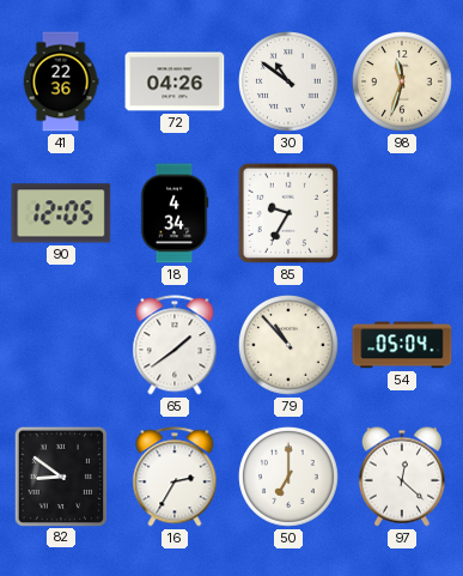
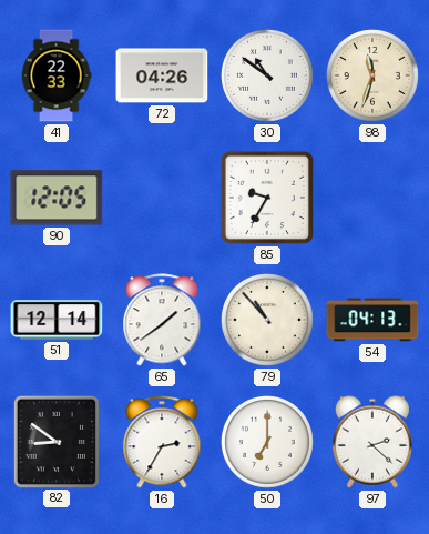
41: 22:36 -> 22:33
18: 4:34 -> none
51: none -> 12:14
54: 05:04 -> 04:13
97: 12:22 -> 2:22
